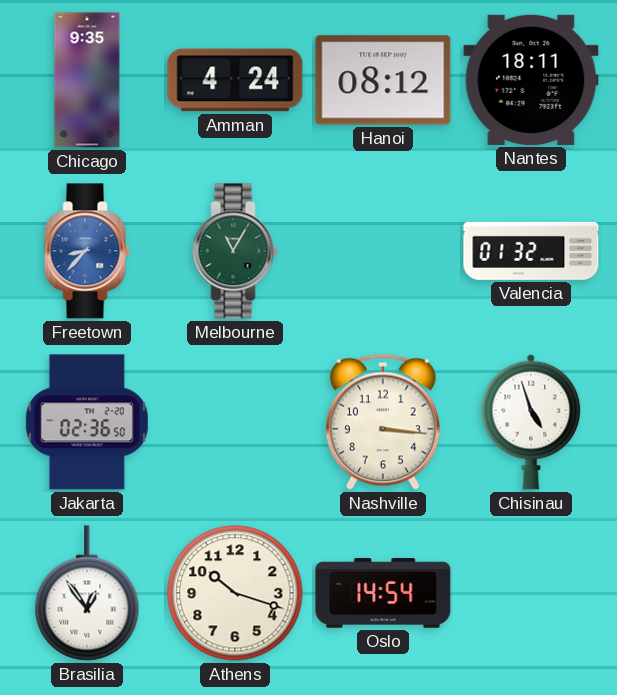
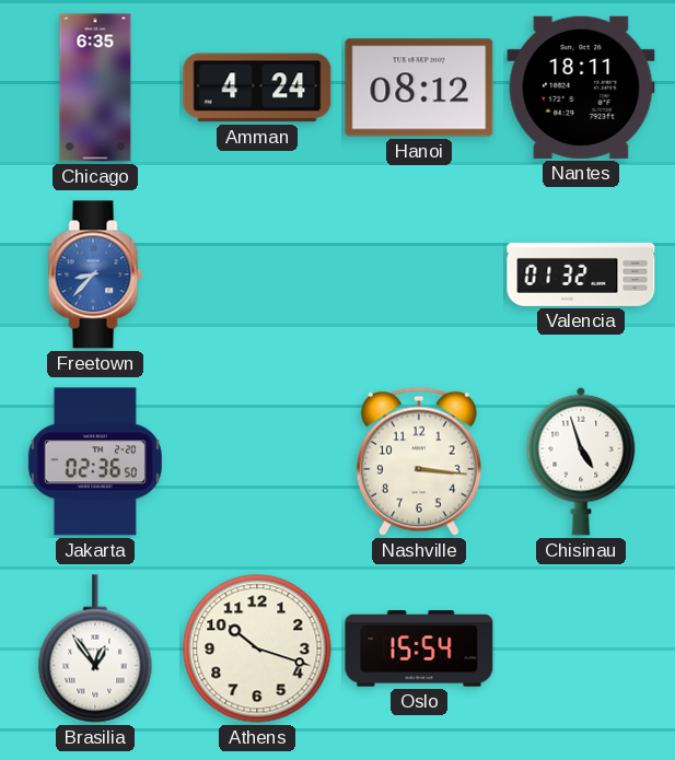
Chicago: 9:35 -> 6:35
Melbourne: 11:05 -> none
Oslo: 14:54 -> 15:54
